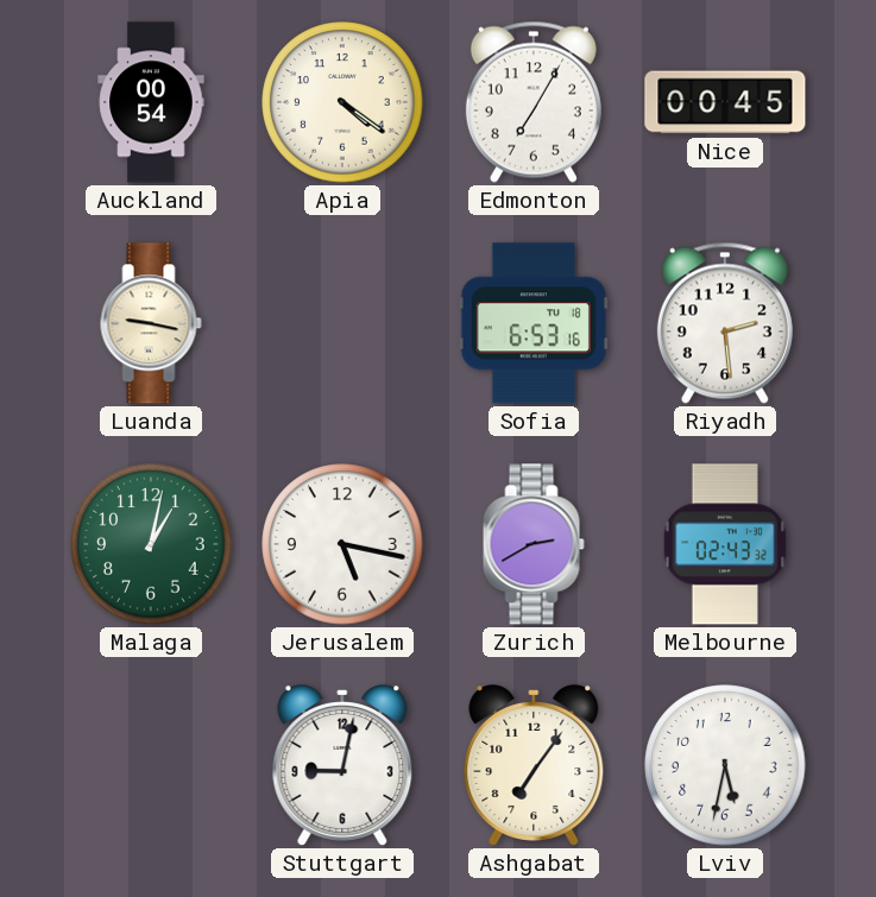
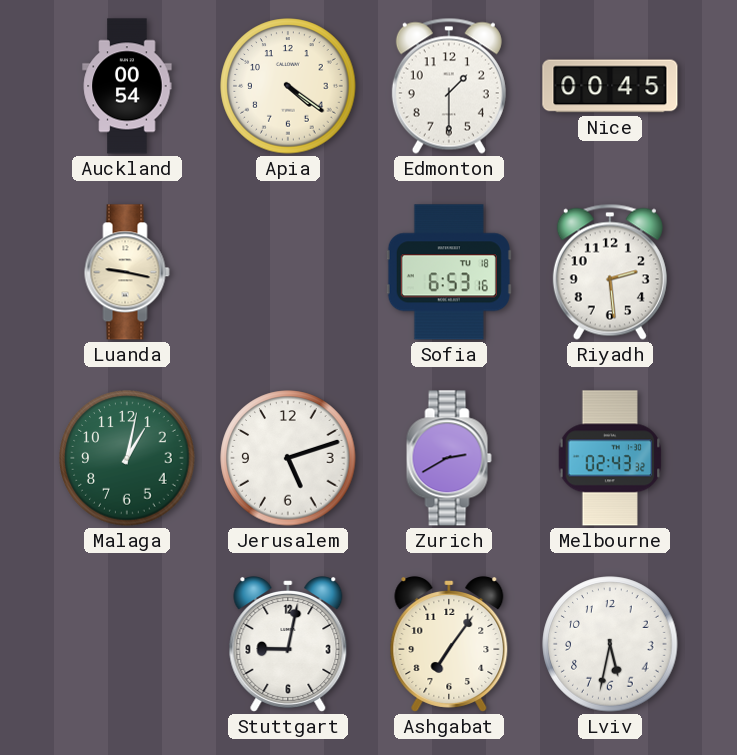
Edmonton: 7:05 -> 1:30
Jerusalem: 5:17 -> 5:12
